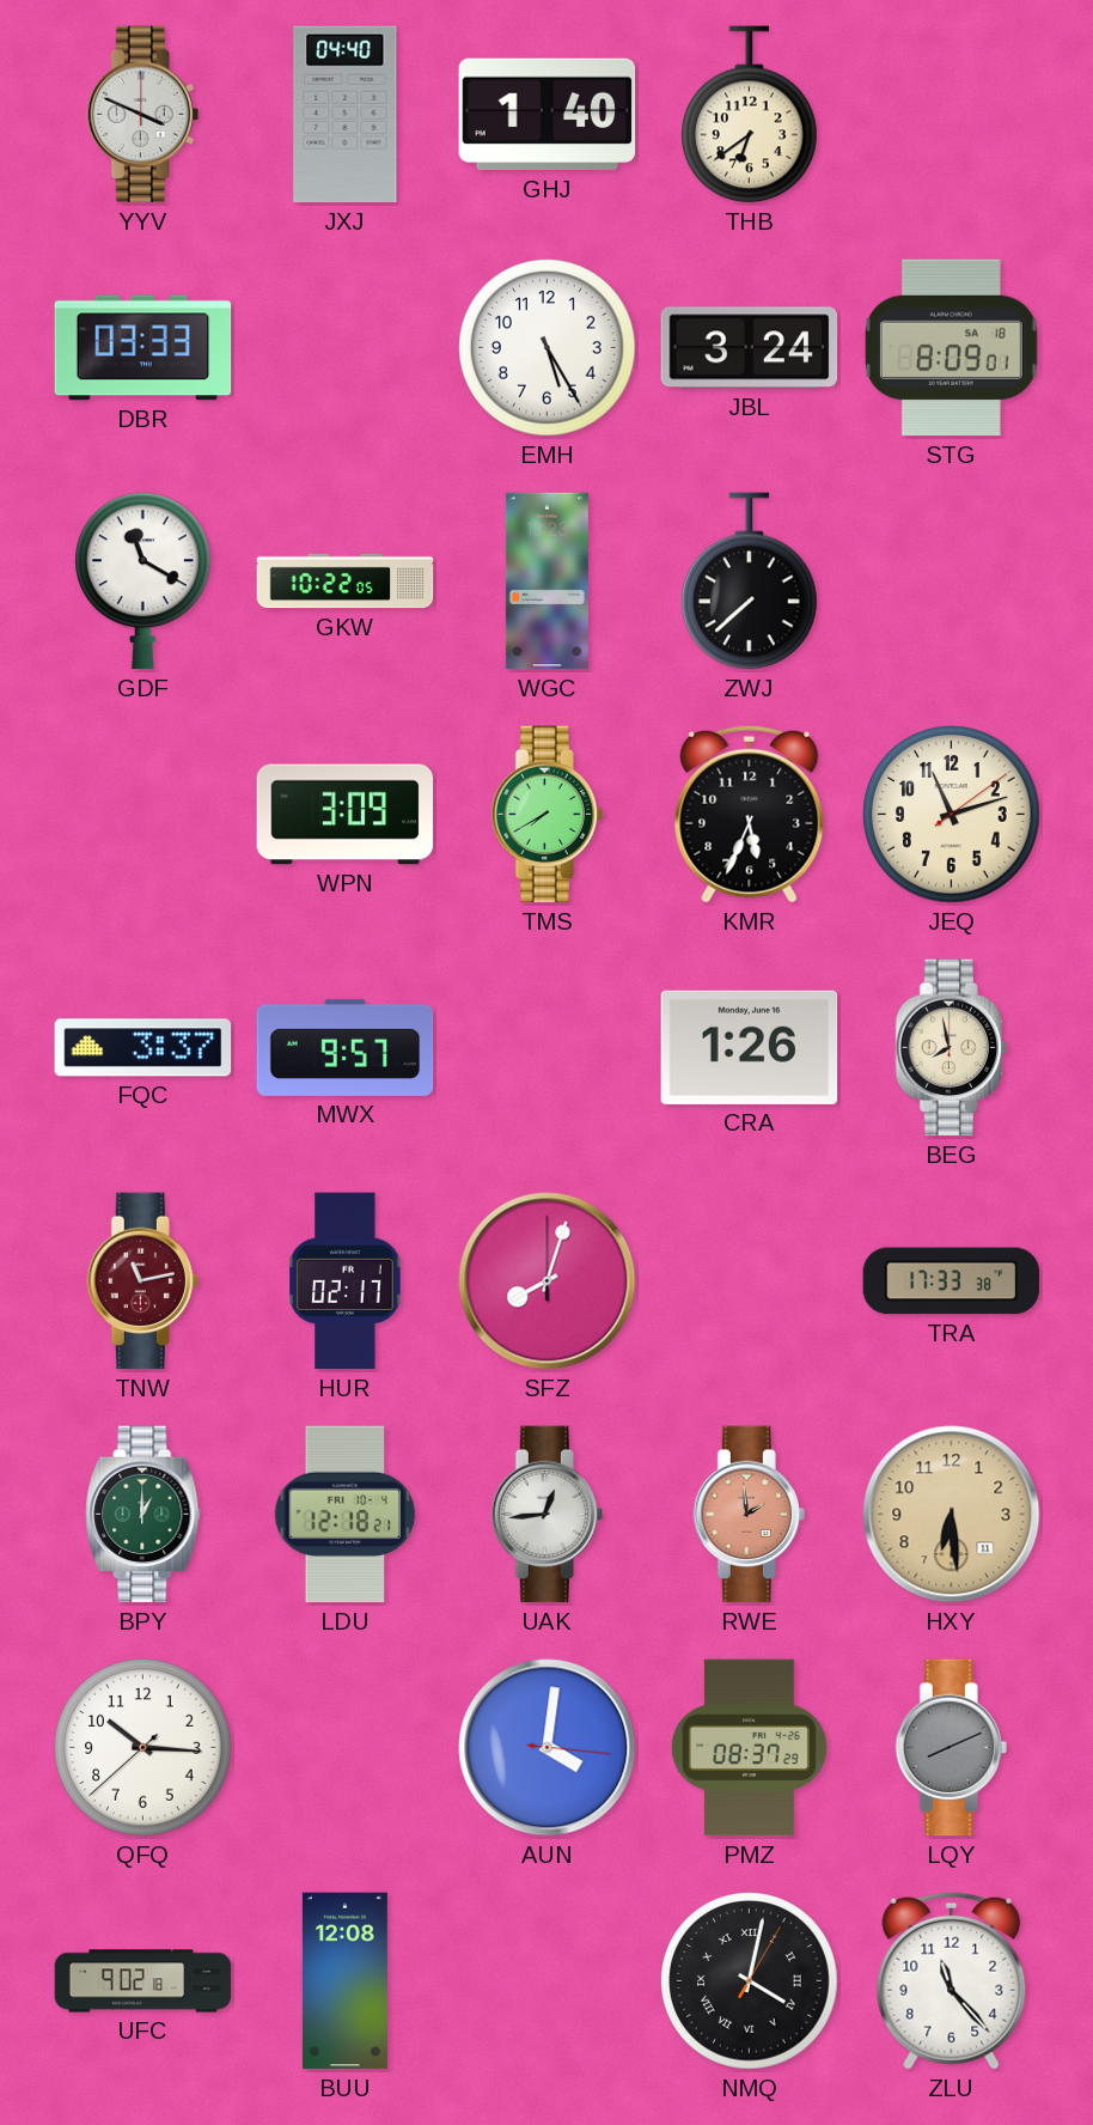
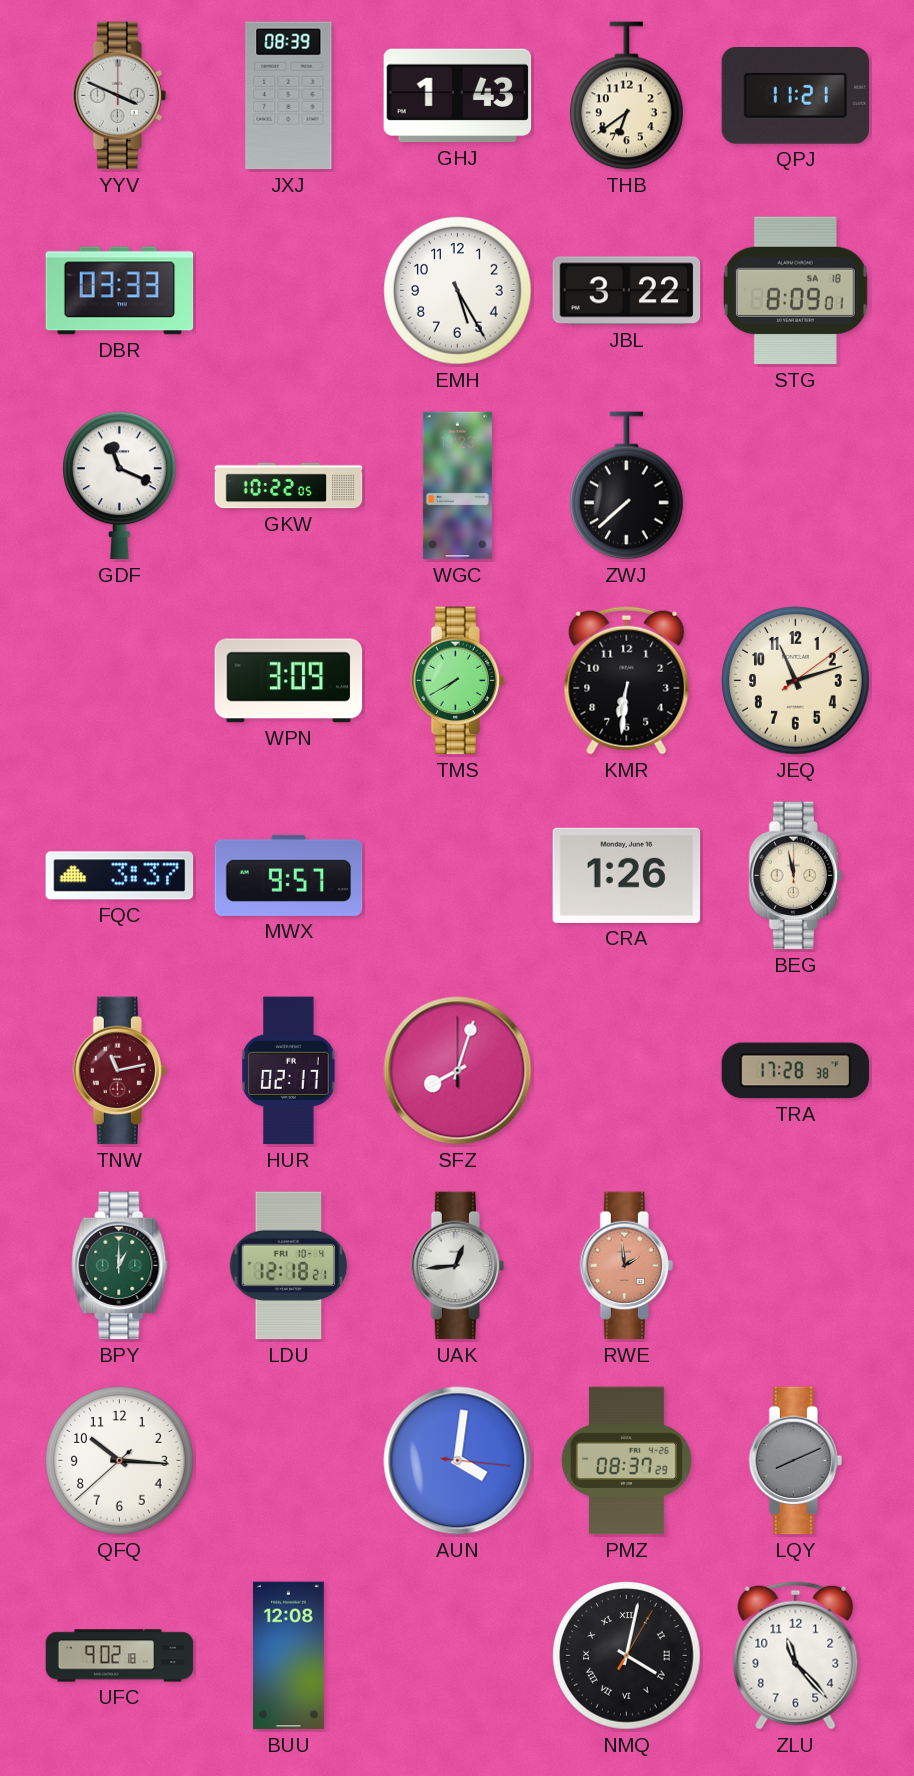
JXJ: 04:40 -> 08:39
GHJ: 1:40 -> 1:43
QPJ: none -> 11:21
JBL: 3:24 -> 3:22
GDF: 11:20 -> 11:19
KMR: 5:34 -> 6:31
BEG: 7:58 -> 11:58
TRA: 17:33 -> 17:28
HXY: 6:29 -> none
